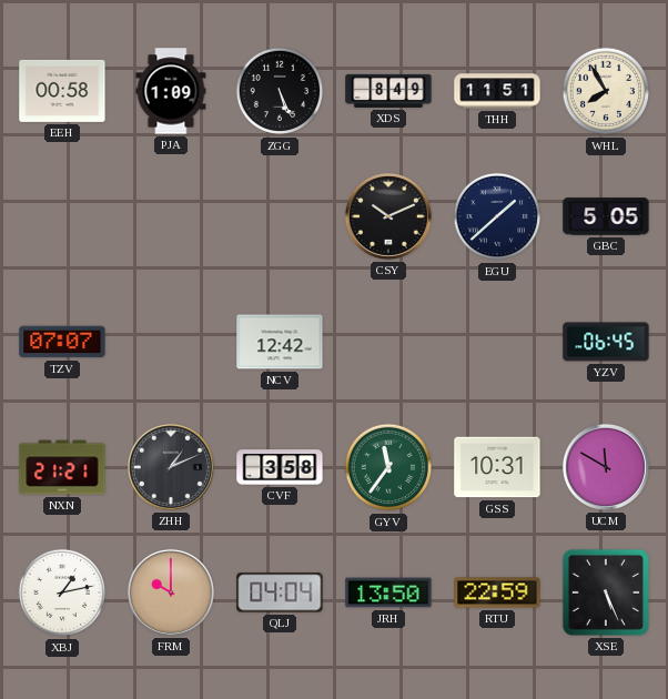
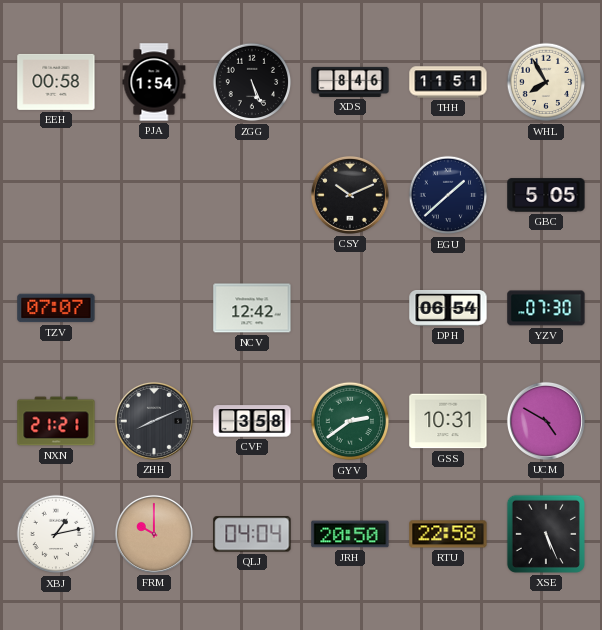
PJA: 1:09 -> 1:54
XDS: 8:49 -> 8:46
DPH: none -> 06:54
YZV: 06:45 -> 07:30
ZHH: 1:11 -> 8:11
GYV: 11:36 -> 2:39
UCM: 11:50 -> 4:50
JRH: 13:50 -> 20:50
RTU: 22:59 -> 22:58
